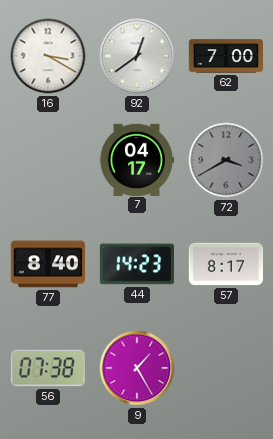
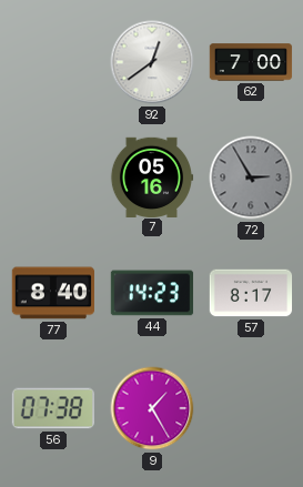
16: 3:20 -> none
7: 04:17 -> 05:16
72: 3:40 -> 2:55
